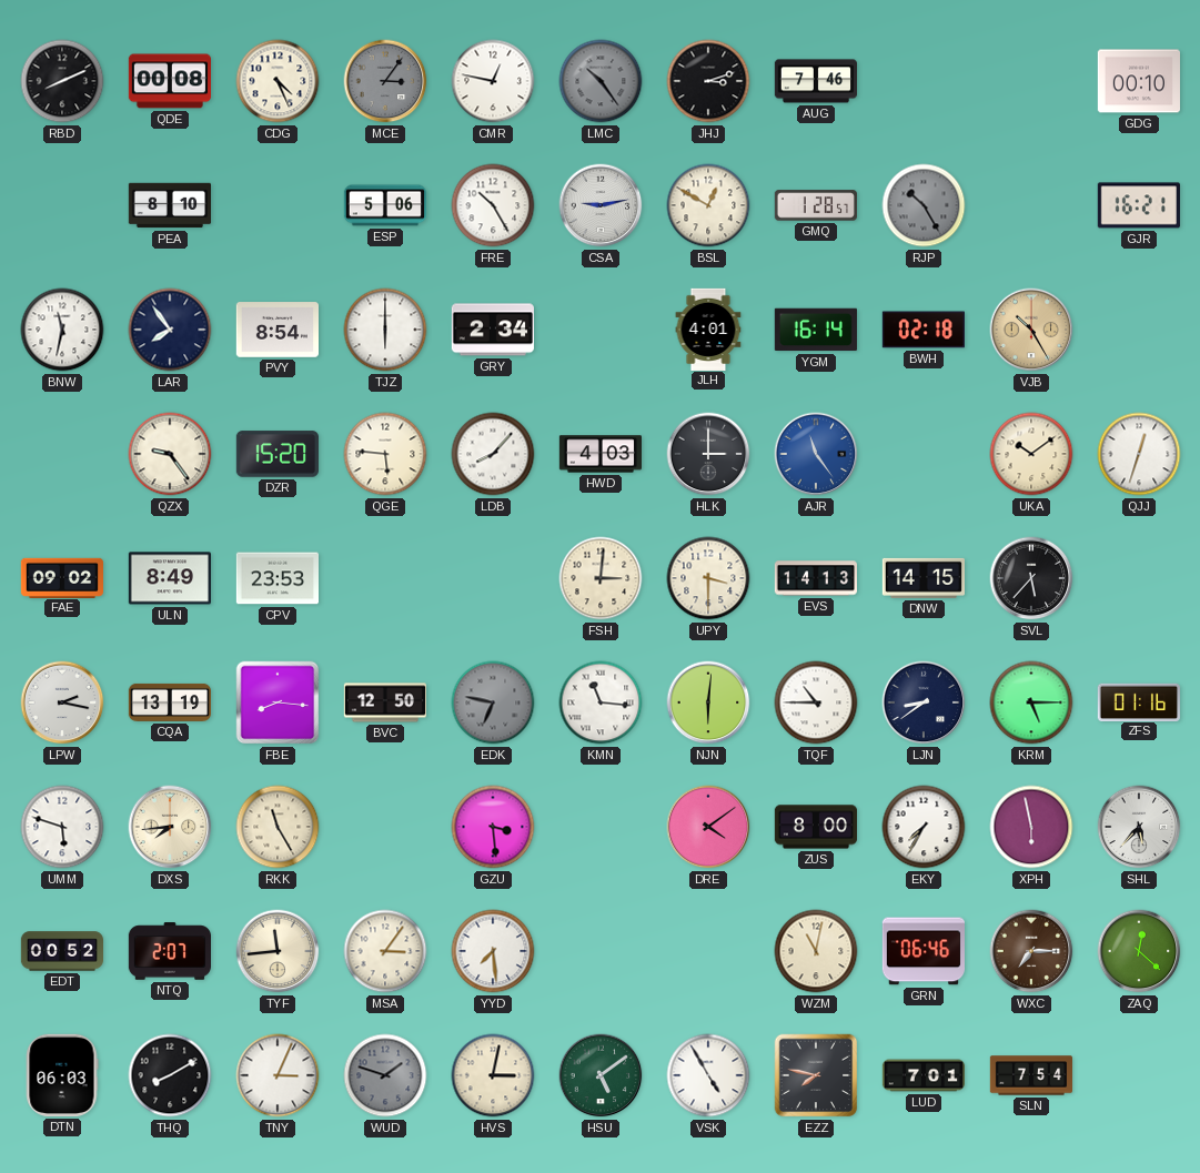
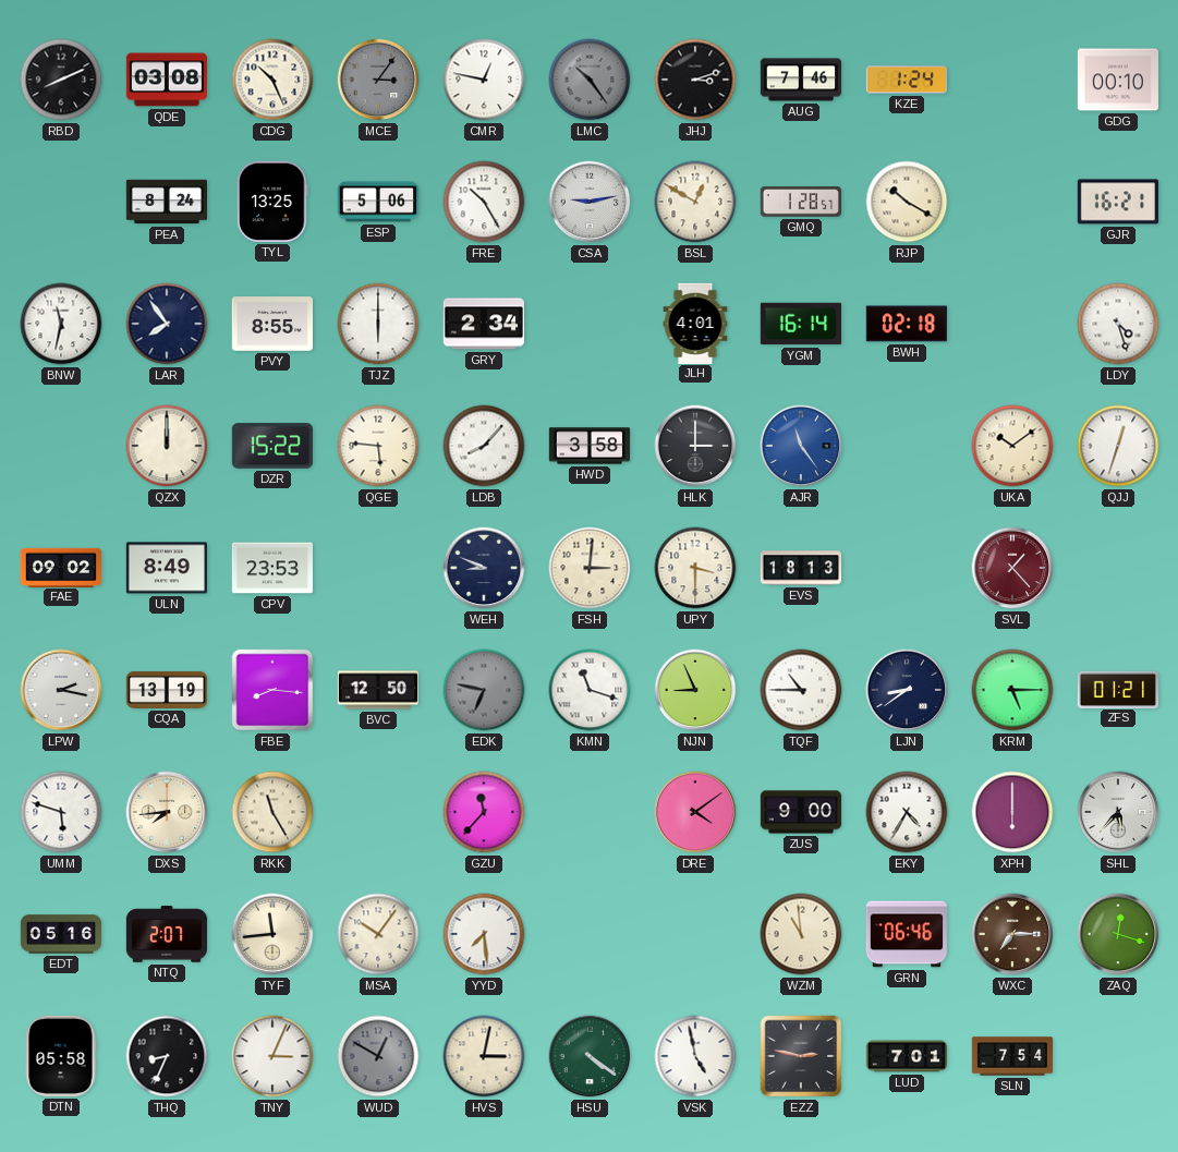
QDE: 00:08 -> 03:08
CDG: 4:26 -> 10:26
KZE: none -> 1:24
PEA: 8:10 -> 8:24
TYL: none -> 13:25
RJP: 10:25 -> 10:20
RJP dial: grey -> cream
PVY: 8:54 -> 8:55
VJB: 10:25 -> none
LDY: none -> 4:27
QZX: 9:24 -> 12:00
DZR: 15:20 -> 15:22
HWD: 4:03 -> 3:58
WEH: none -> 8:49
EVS: 14:13 -> 18:13
DNW: 14:15 -> none
SVL: 5:37 -> 1:23
SVL dial: black -> burgundy
KMN: 11:16 -> 11:18
NJN: 6:01 -> 8:56
ZFS: 01:16 -> 01:21
GZU: 3:29 -> 11:37
ZUS: 8:00 -> 9:00
EKY: 7:35 -> 4:35
XPH: 5:58 -> 6:00
EDT: 00:52 -> 05:16
MSA: 3:06 -> 10:06
WZM: 11:02 -> 10:59
ZAQ: 12:22 -> 12:18
DTN: 06:03 -> 05:58
THQ: 8:10 -> 8:34
WUD: 1:48 -> 12:50
HSU: 5:09 -> 4:21
VSK: 4:55 -> 4:58
EZZ: 7:47 -> 2:47
